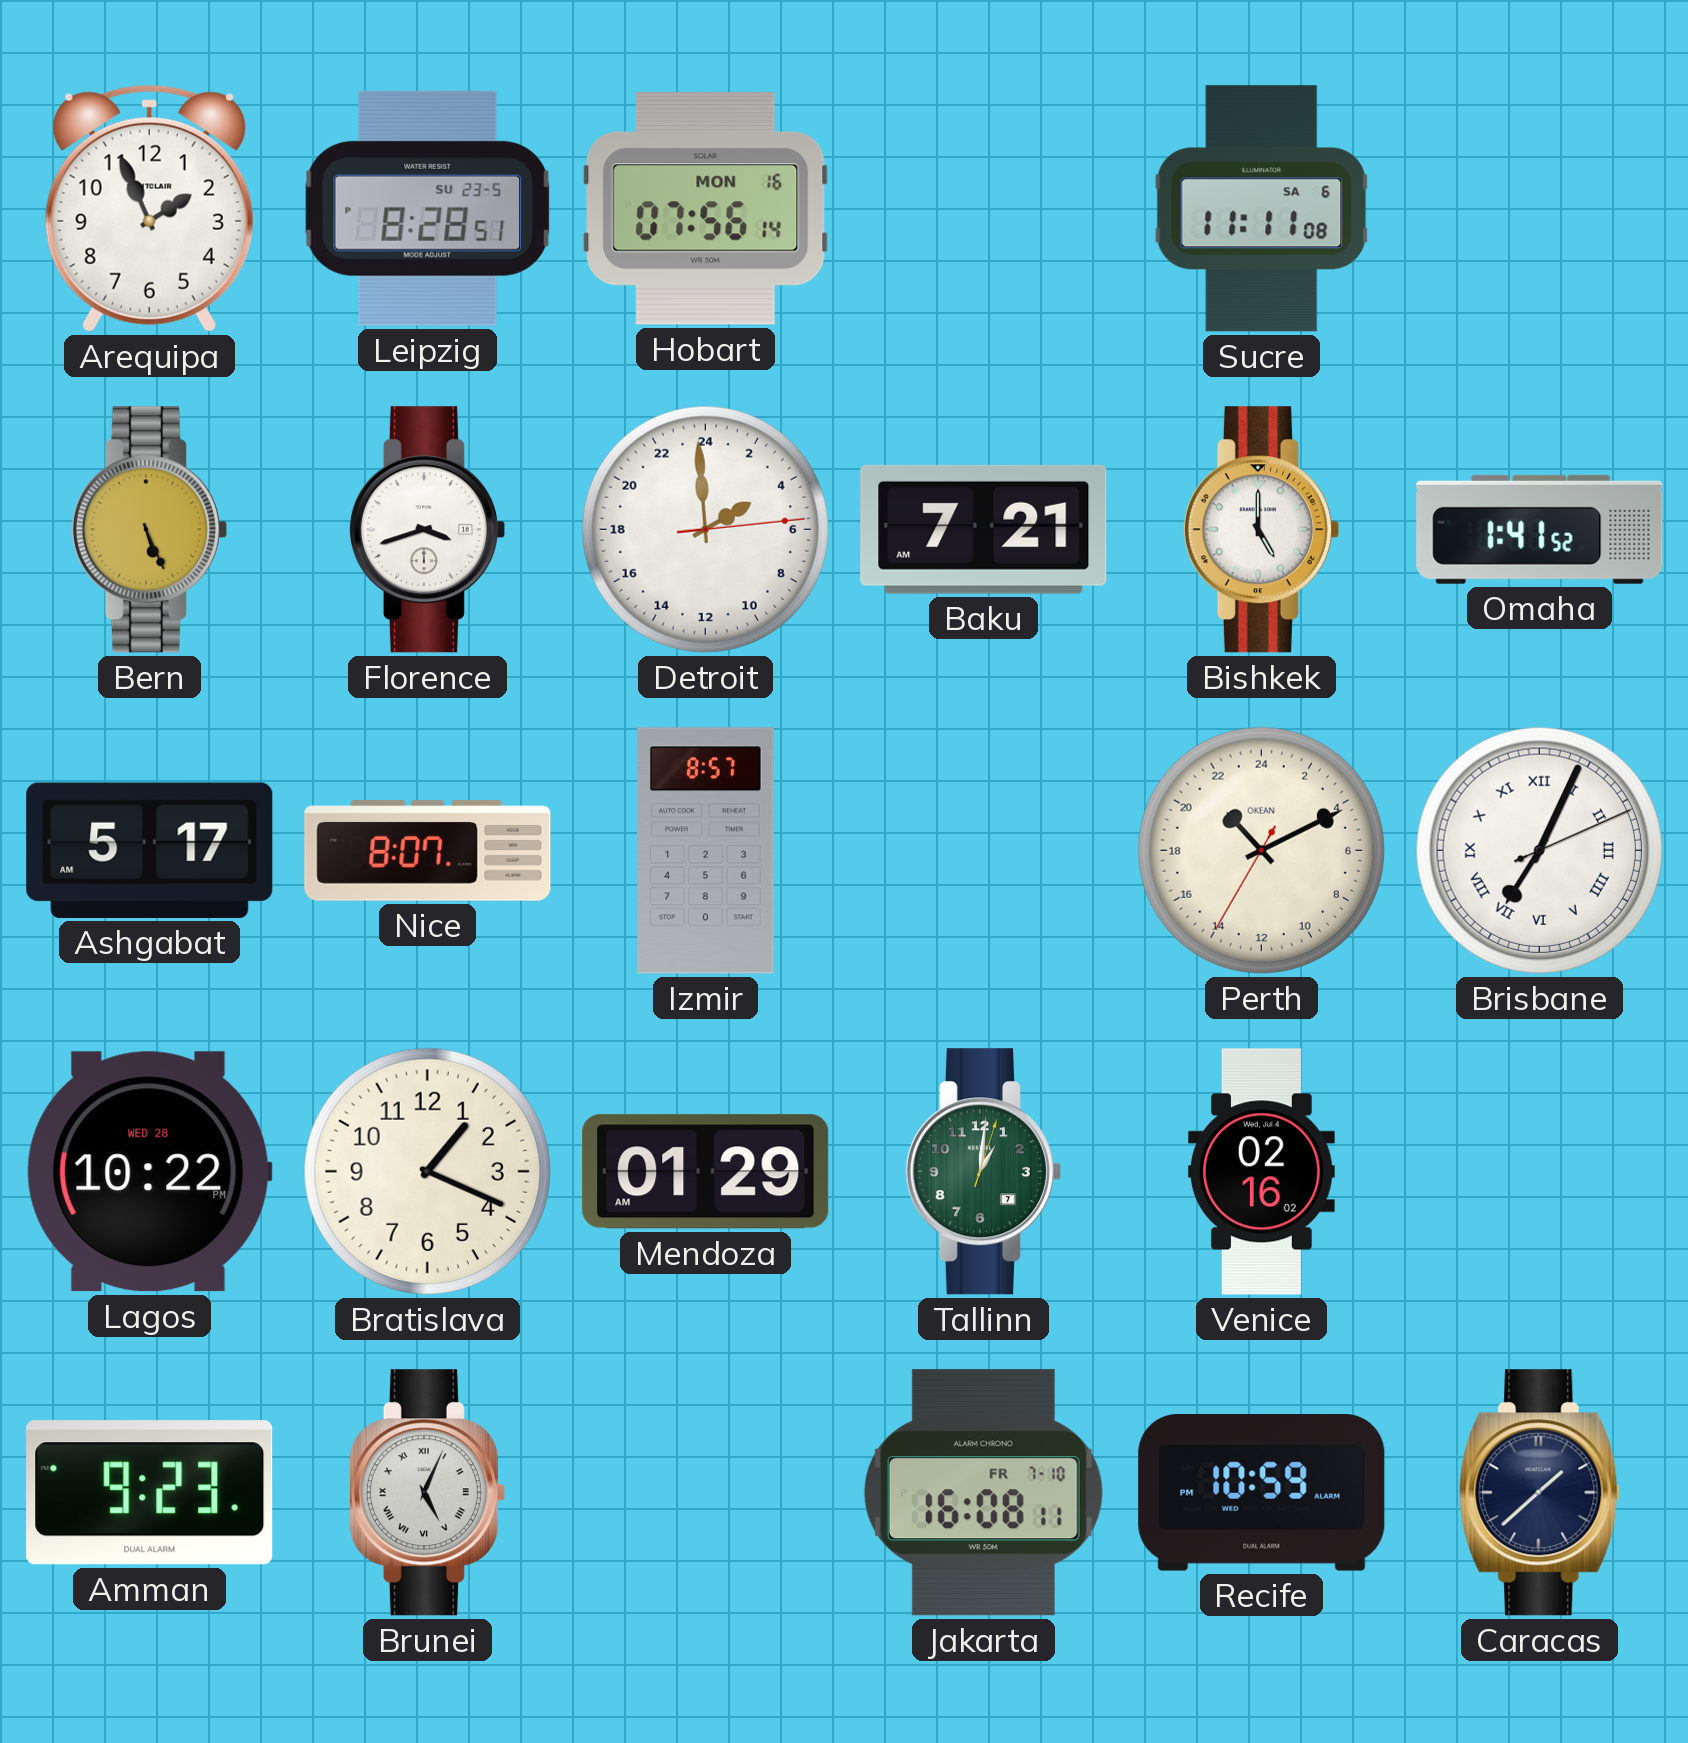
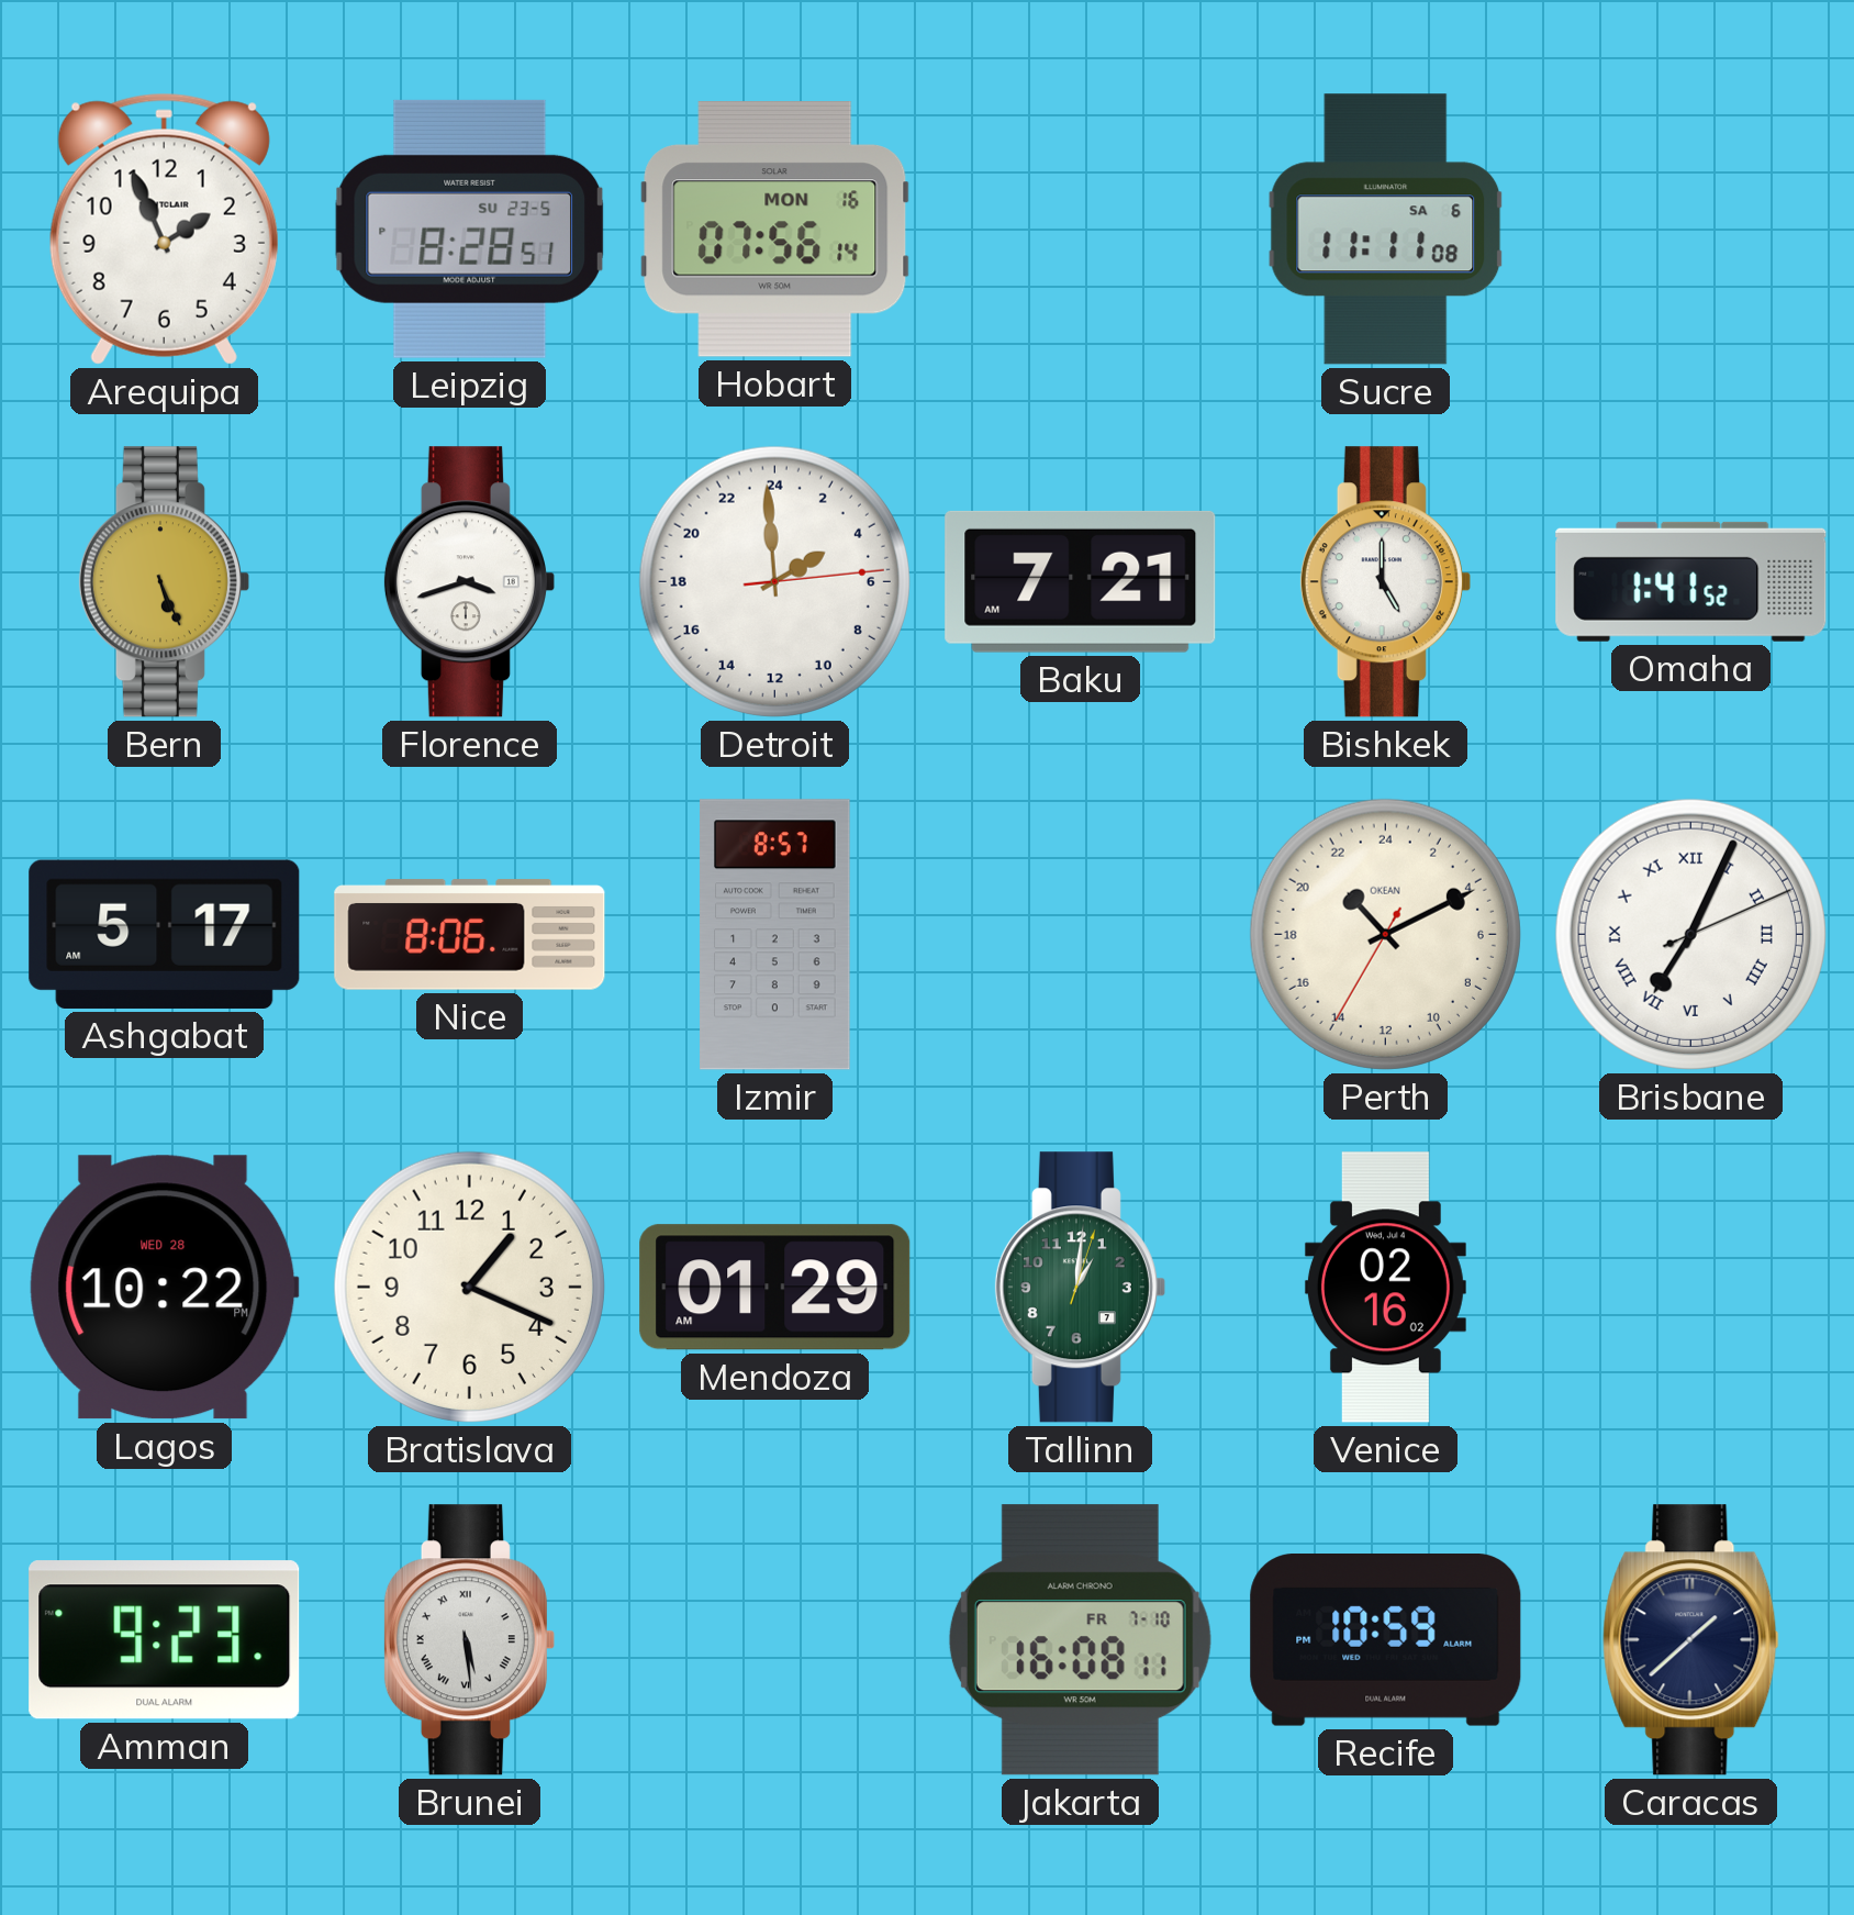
Nice: 8:07 -> 8:06
Brunei: 5:04 -> 5:29
